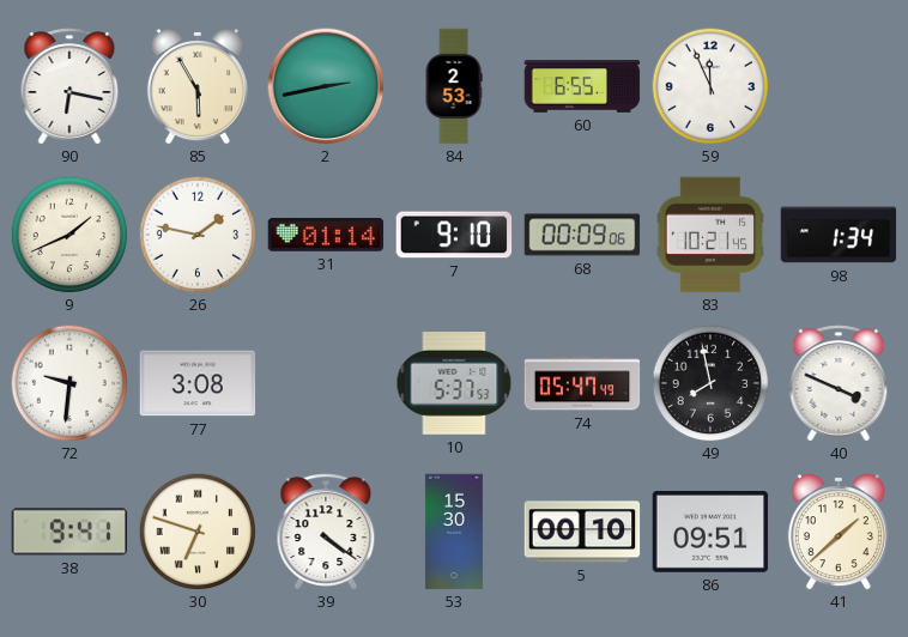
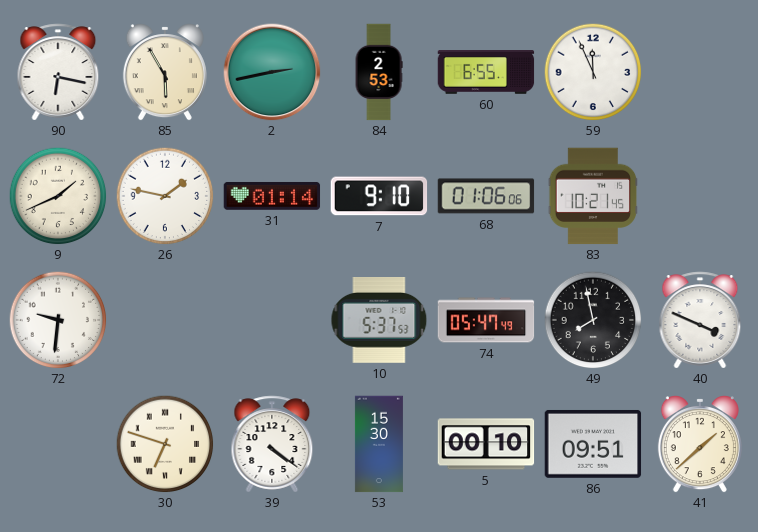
68: 00:09 -> 01:06
98: 1:34 -> none
77: 3:08 -> none
38: 9:41 -> none
